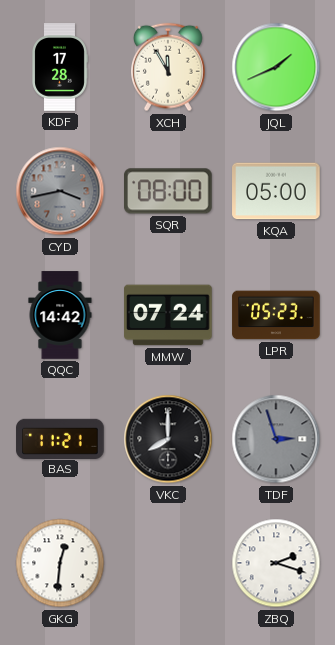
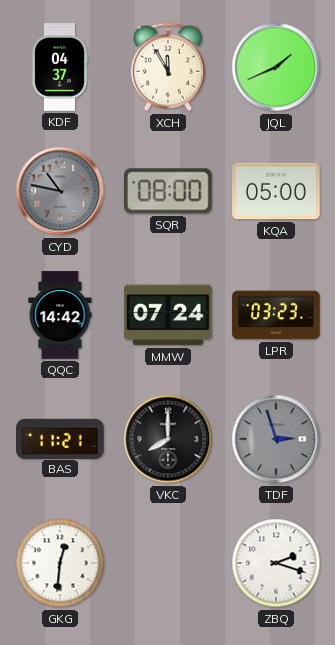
KDF: 17:28 -> 04:37
CYD: 3:43 -> 10:47
LPR: 05:23 -> 03:23
